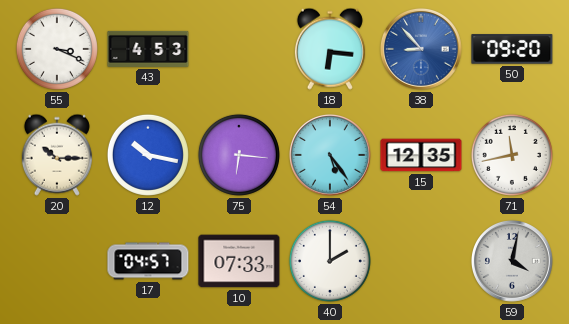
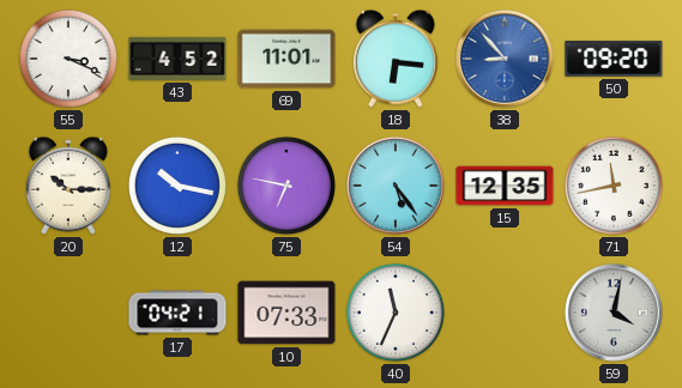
43: 4:53 -> 4:52
69: none -> 11:01
75: 6:16 -> 6:47
17: 04:57 -> 04:21
40: 2:00 -> 11:34
